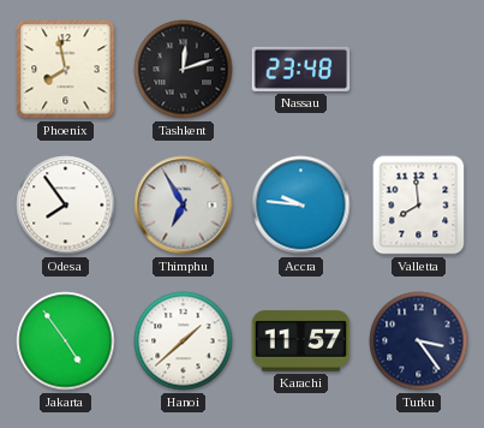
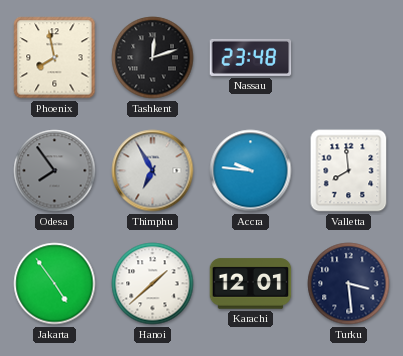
Odesa dial: white -> grey
Karachi: 11:57 -> 12:01
Turku: 3:24 -> 3:29
